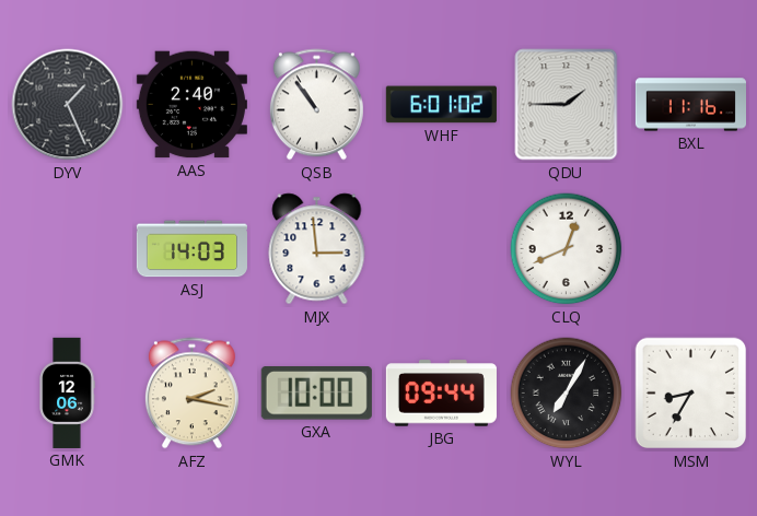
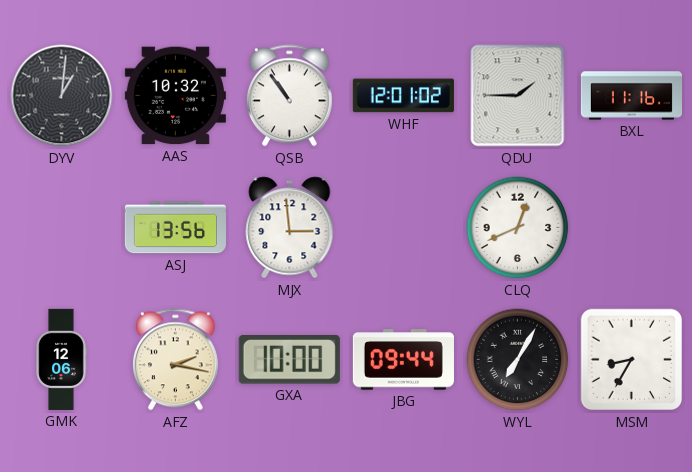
DYV: 1:26 -> 1:01
AAS: 2:40 -> 10:32
WHF: 6:01 -> 12:01
ASJ: 14:03 -> 13:56
